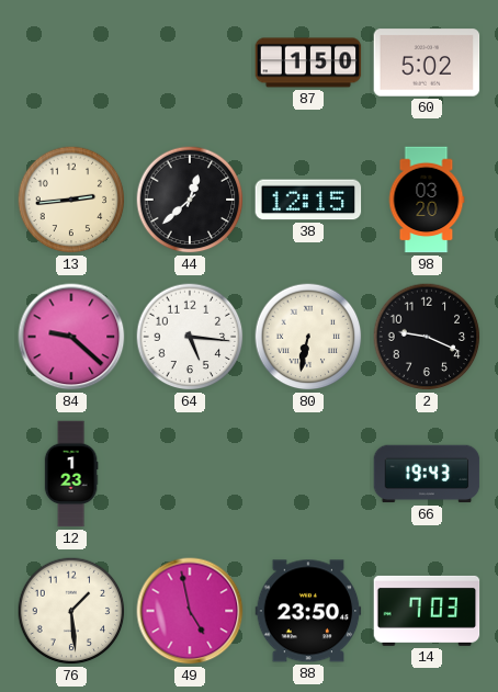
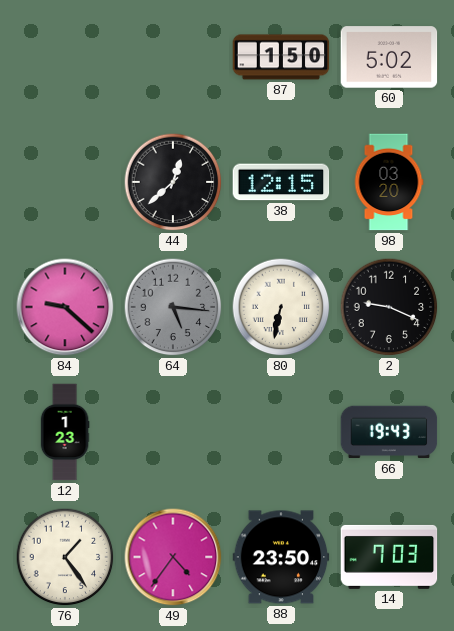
13: 2:44 -> none
64 dial: white -> grey
76: 1:29 -> 1:24
49: 4:58 -> 4:36
